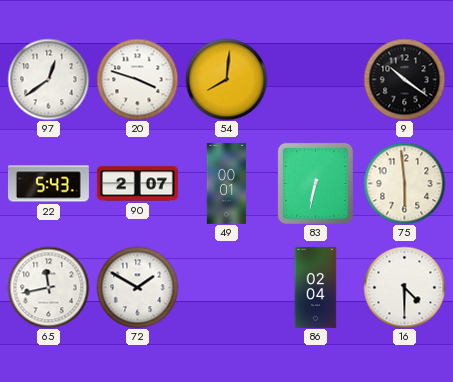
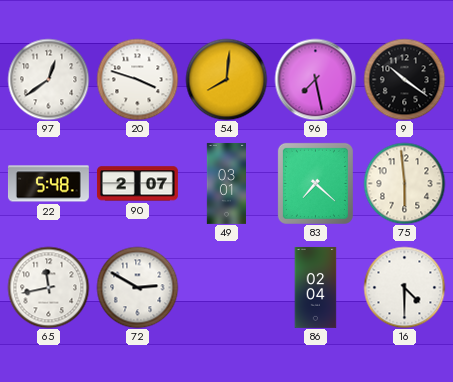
96: none -> 7:28
22: 5:43 -> 5:48
49: 00:01 -> 03:01
83: 6:32 -> 7:22
72: 1:50 -> 2:50
